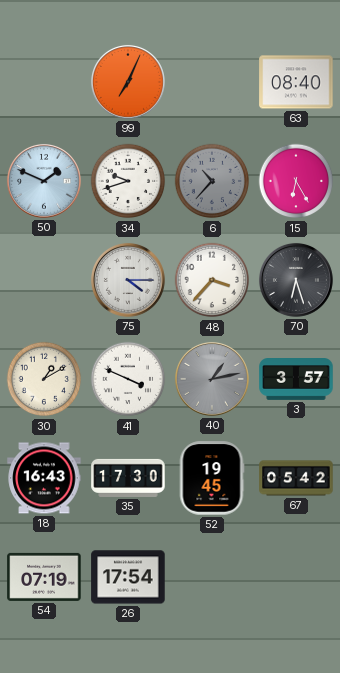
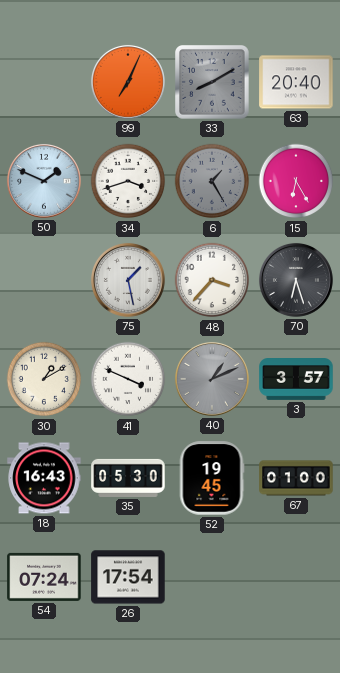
33: none -> 8:10
63: 08:40 -> 20:40
34: 9:42 -> 3:42
6: 10:37 -> 1:25
75: 4:15 -> 1:28
40: 1:13 -> 1:11
35: 17:30 -> 05:30
67: 05:42 -> 01:00
54: 07:19 -> 07:24
